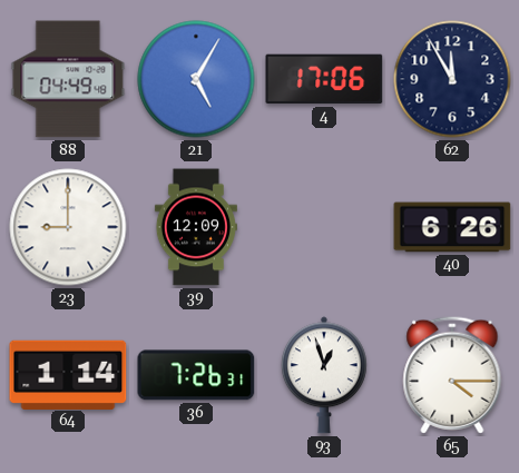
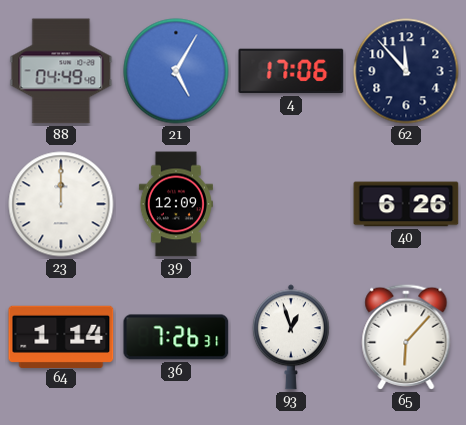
62: 11:55 -> 11:53
23: 9:00 -> 12:00
65: 4:15 -> 6:07
